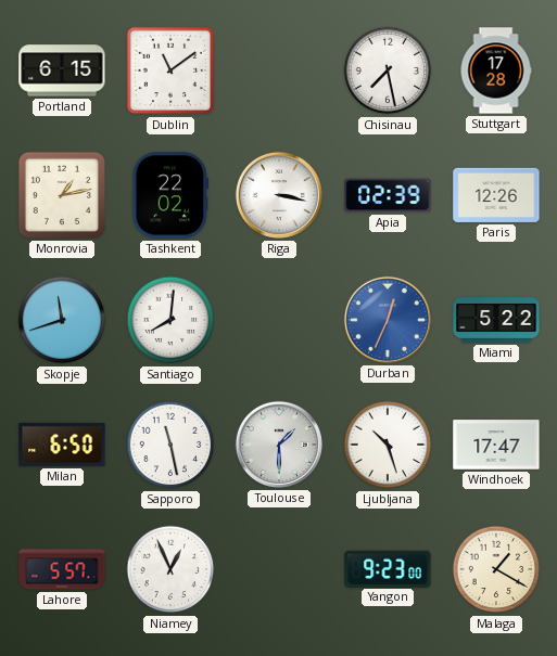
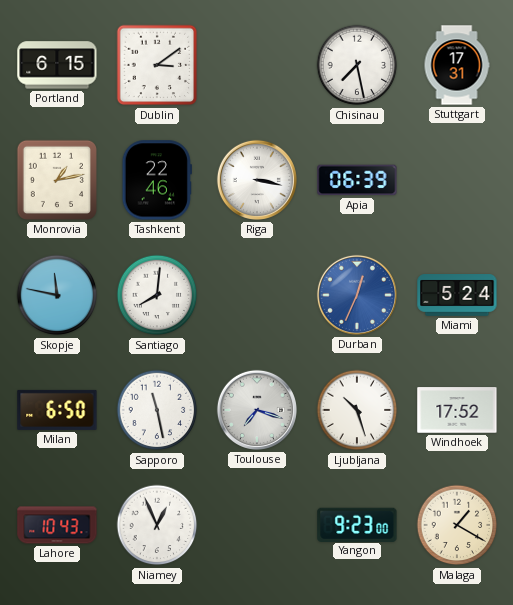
Dublin: 11:09 -> 3:09
Stuttgart: 17:28 -> 17:31
Tashkent: 22:02 -> 22:46
Apia: 02:39 -> 06:39
Paris: 12:26 -> none
Skopje: 11:42 -> 11:47
Miami: 5:22 -> 5:24
Toulouse: 1:30 -> 7:18
Windhoek: 17:47 -> 17:52
Lahore: 5:57 -> 10:43
